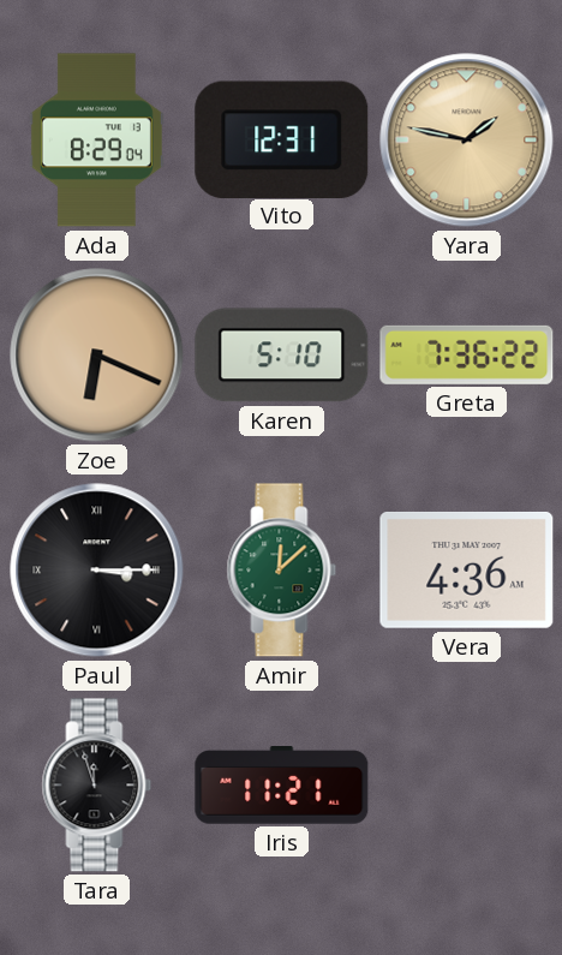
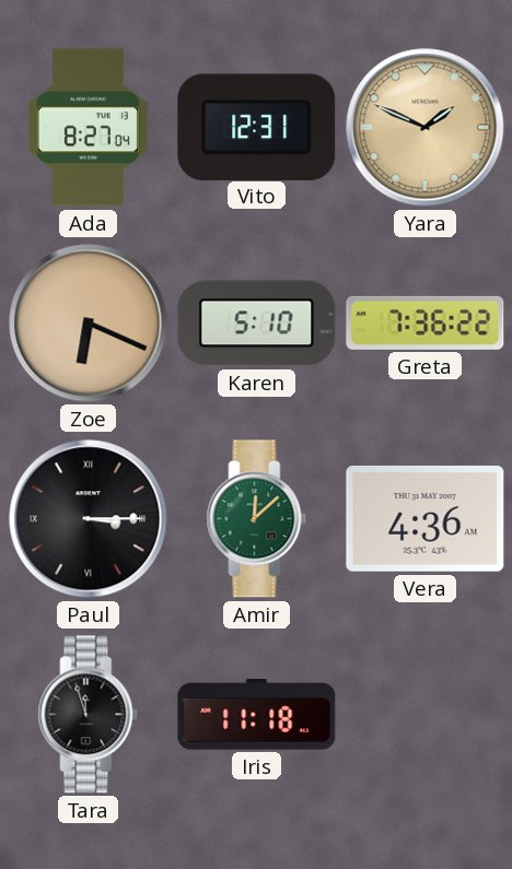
Ada: 8:29 -> 8:27
Yara: 1:47 -> 1:49
Iris: 11:21 -> 11:18
